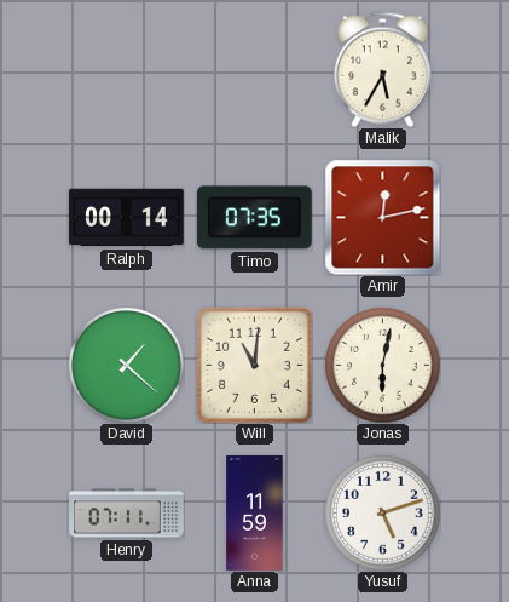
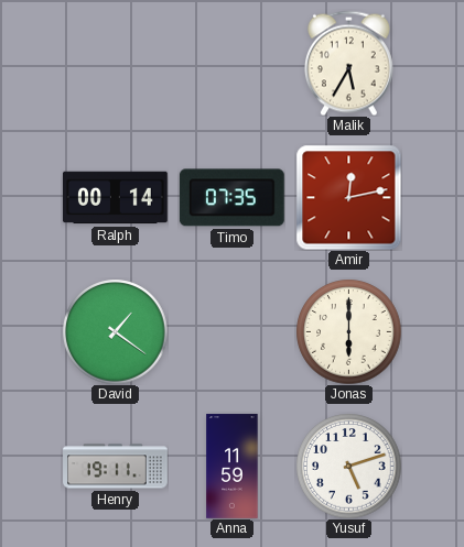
David: 1:22 -> 1:21
Will: 11:01 -> none
Jonas: 6:02 -> 6:00
Henry: 07:11 -> 19:11
